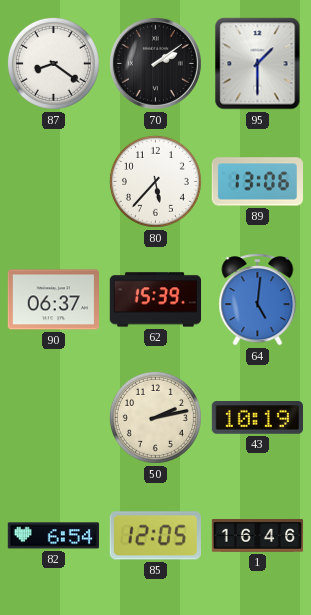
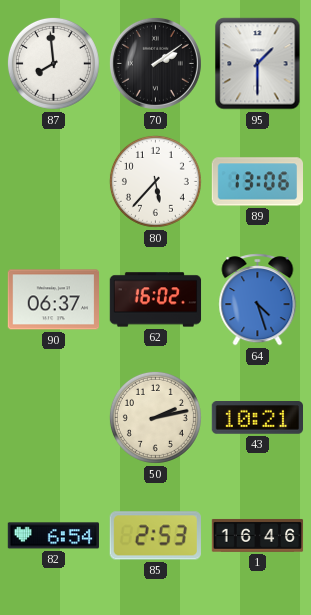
87: 8:21 -> 7:59
62: 15:39 -> 16:02
64: 5:01 -> 4:27
43: 10:19 -> 10:21
85: 12:05 -> 2:53
